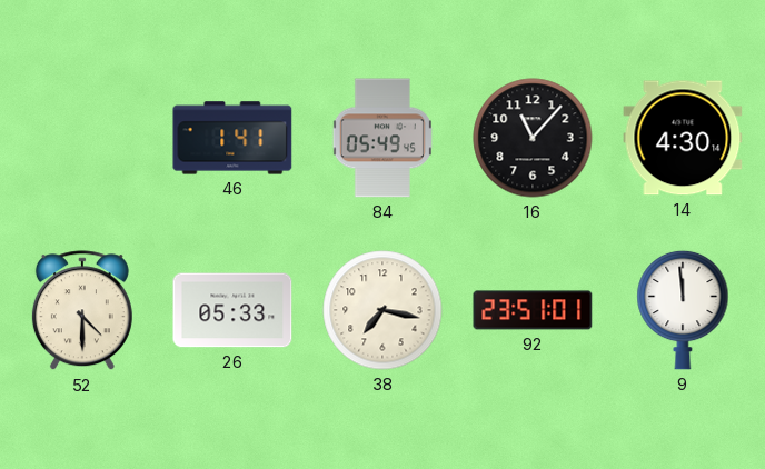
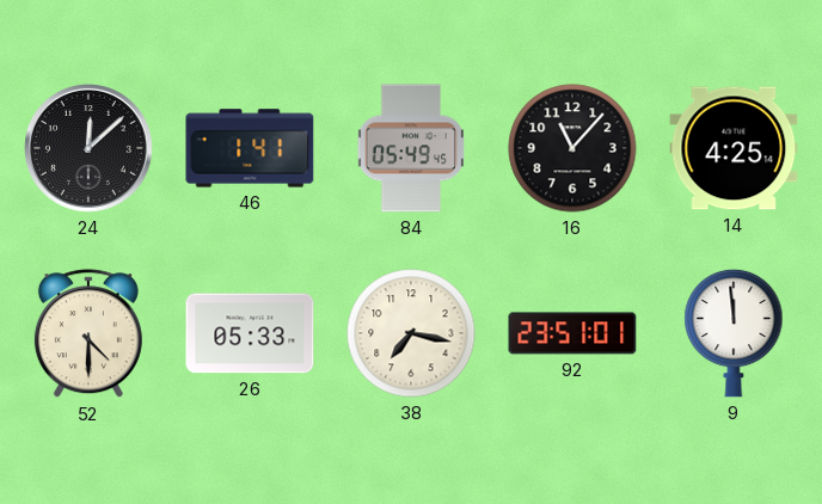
24: none -> 12:08
14: 4:30 -> 4:25
